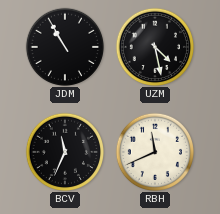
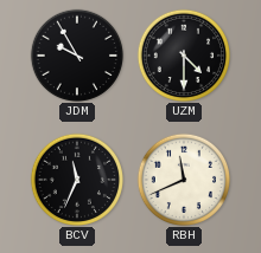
JDM: 10:55 -> 9:55
UZM: 4:28 -> 4:30
